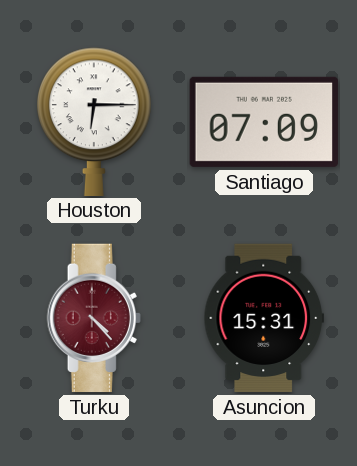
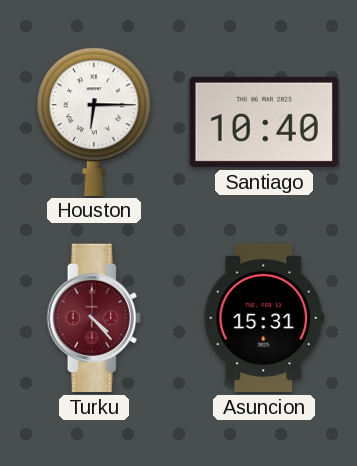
Santiago: 07:09 -> 10:40
